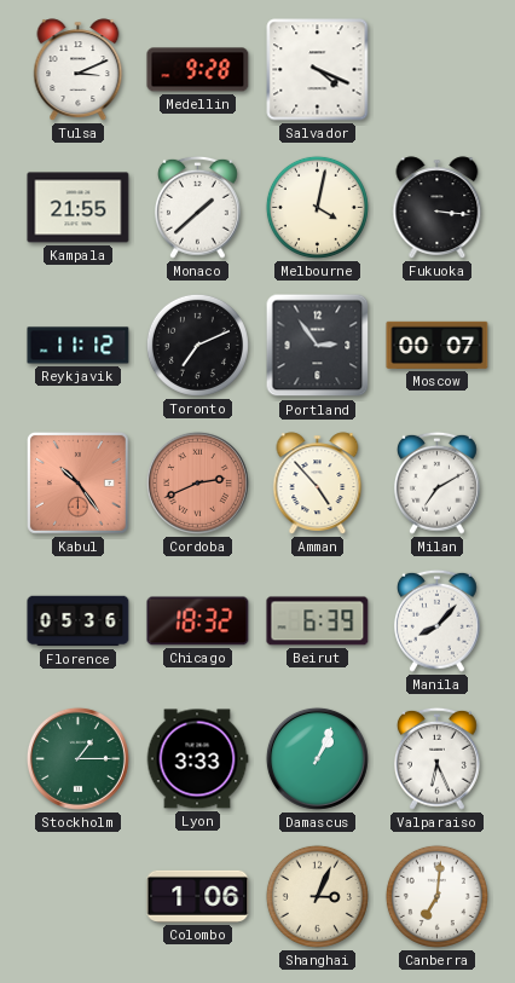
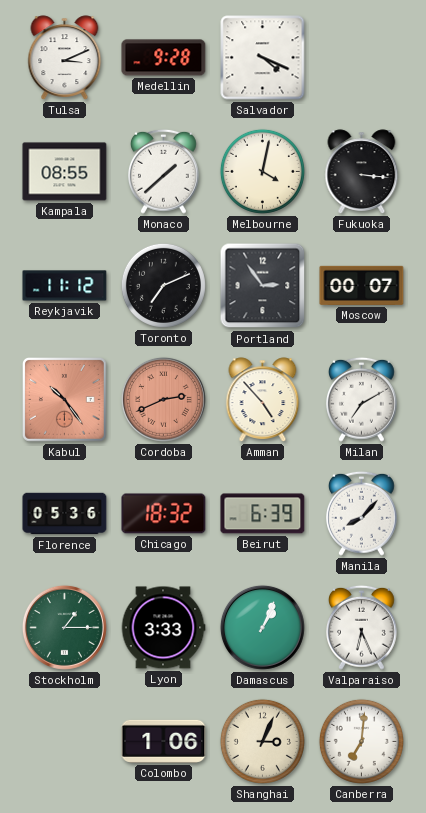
Kampala: 21:55 -> 08:55
